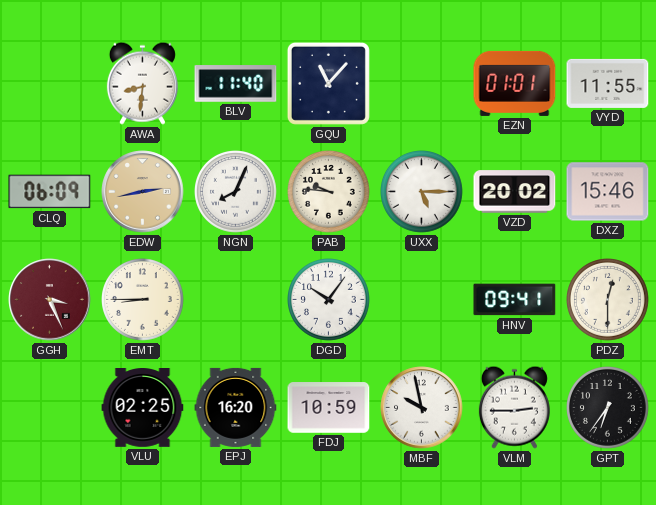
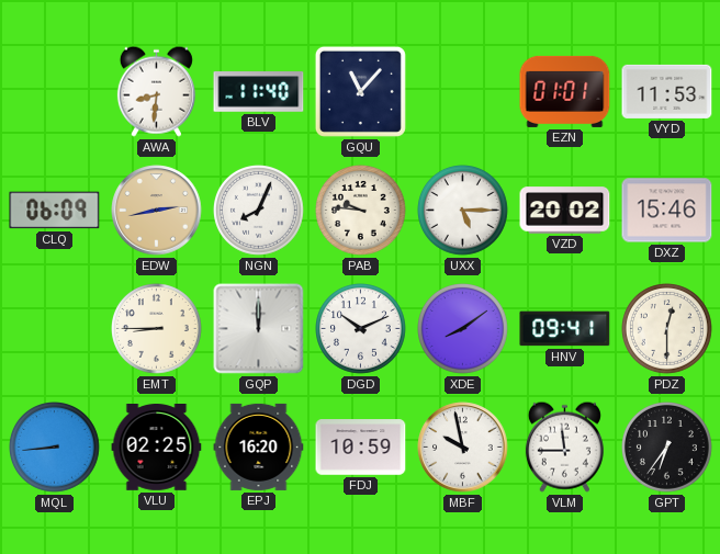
VYD: 11:55 -> 11:53
GGH: 3:26 -> none
GQP: none -> 12:00
DGD: 10:06 -> 10:11
XDE: none -> 8:09
MQL: none -> 8:44
VLM: 2:45 -> 11:45
